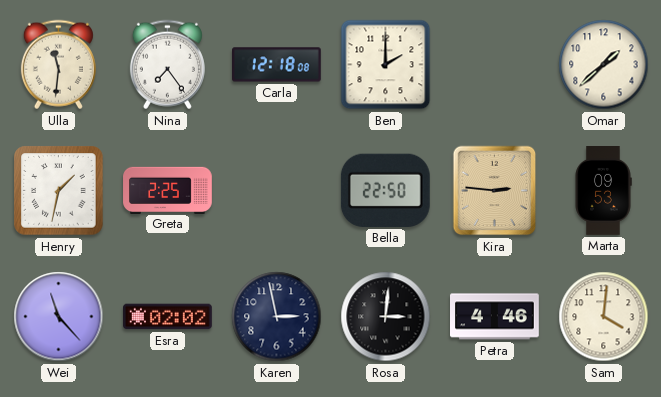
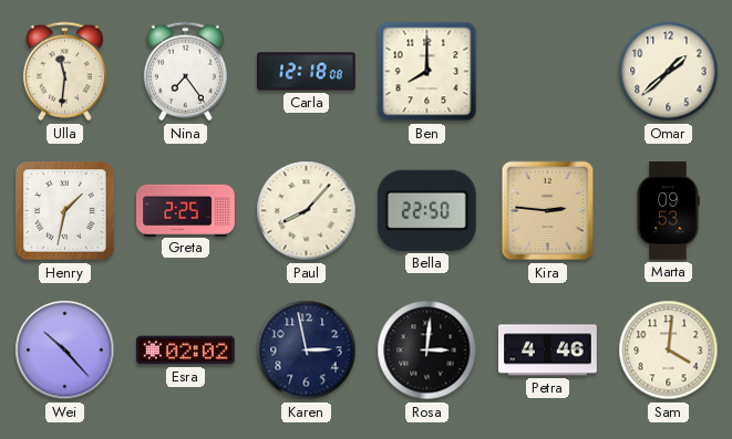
Ben: 2:00 -> 8:00
Paul: none -> 8:07
Wei: 11:23 -> 10:23
